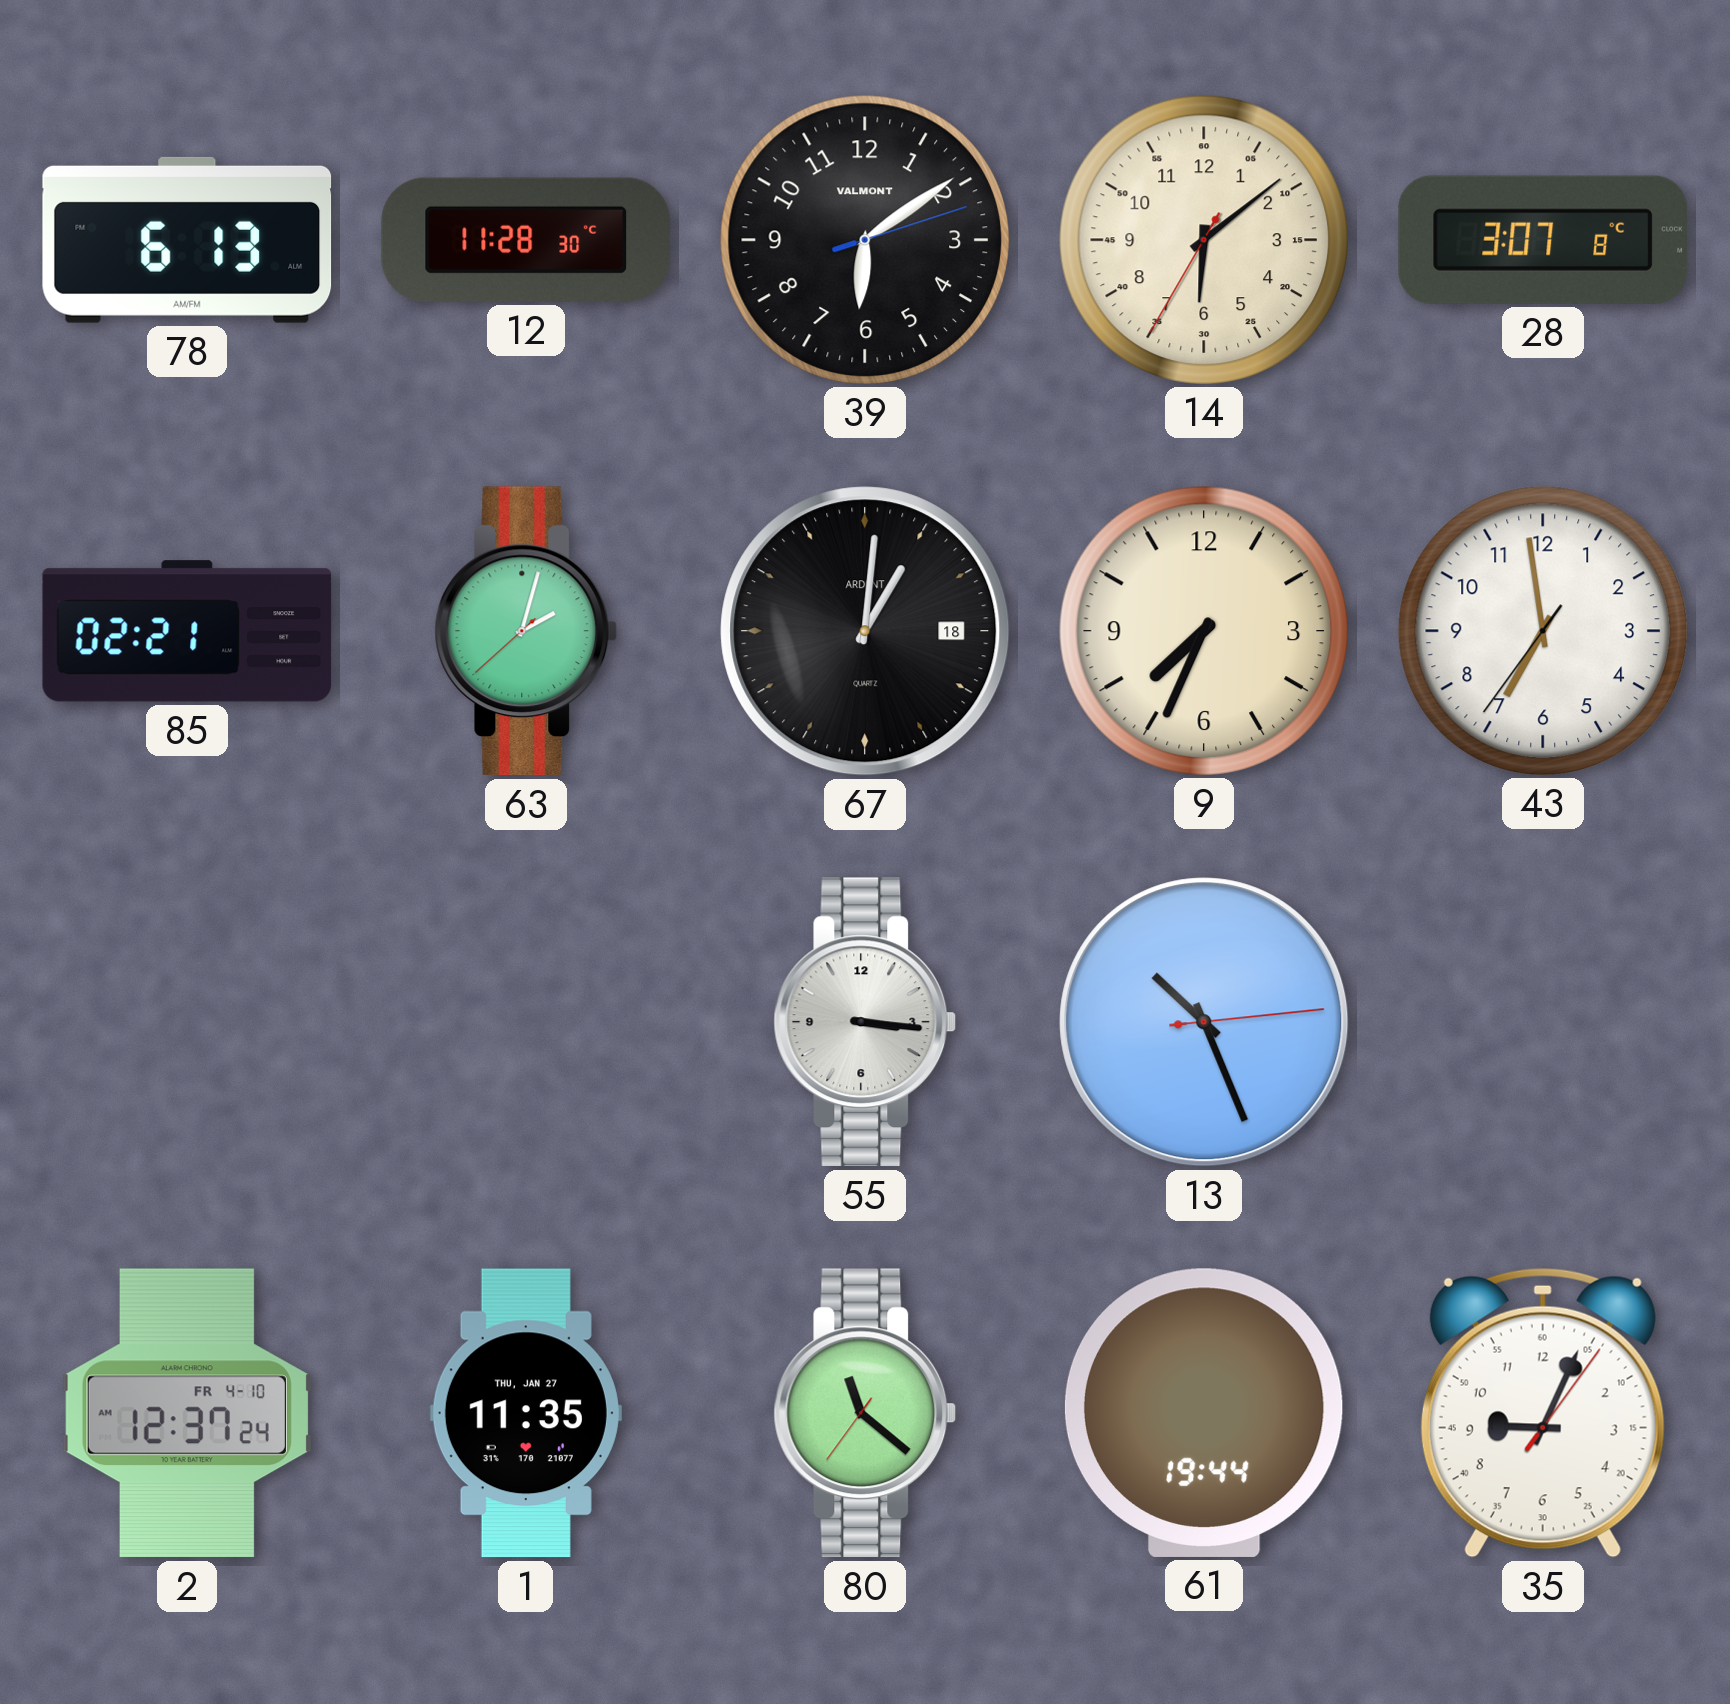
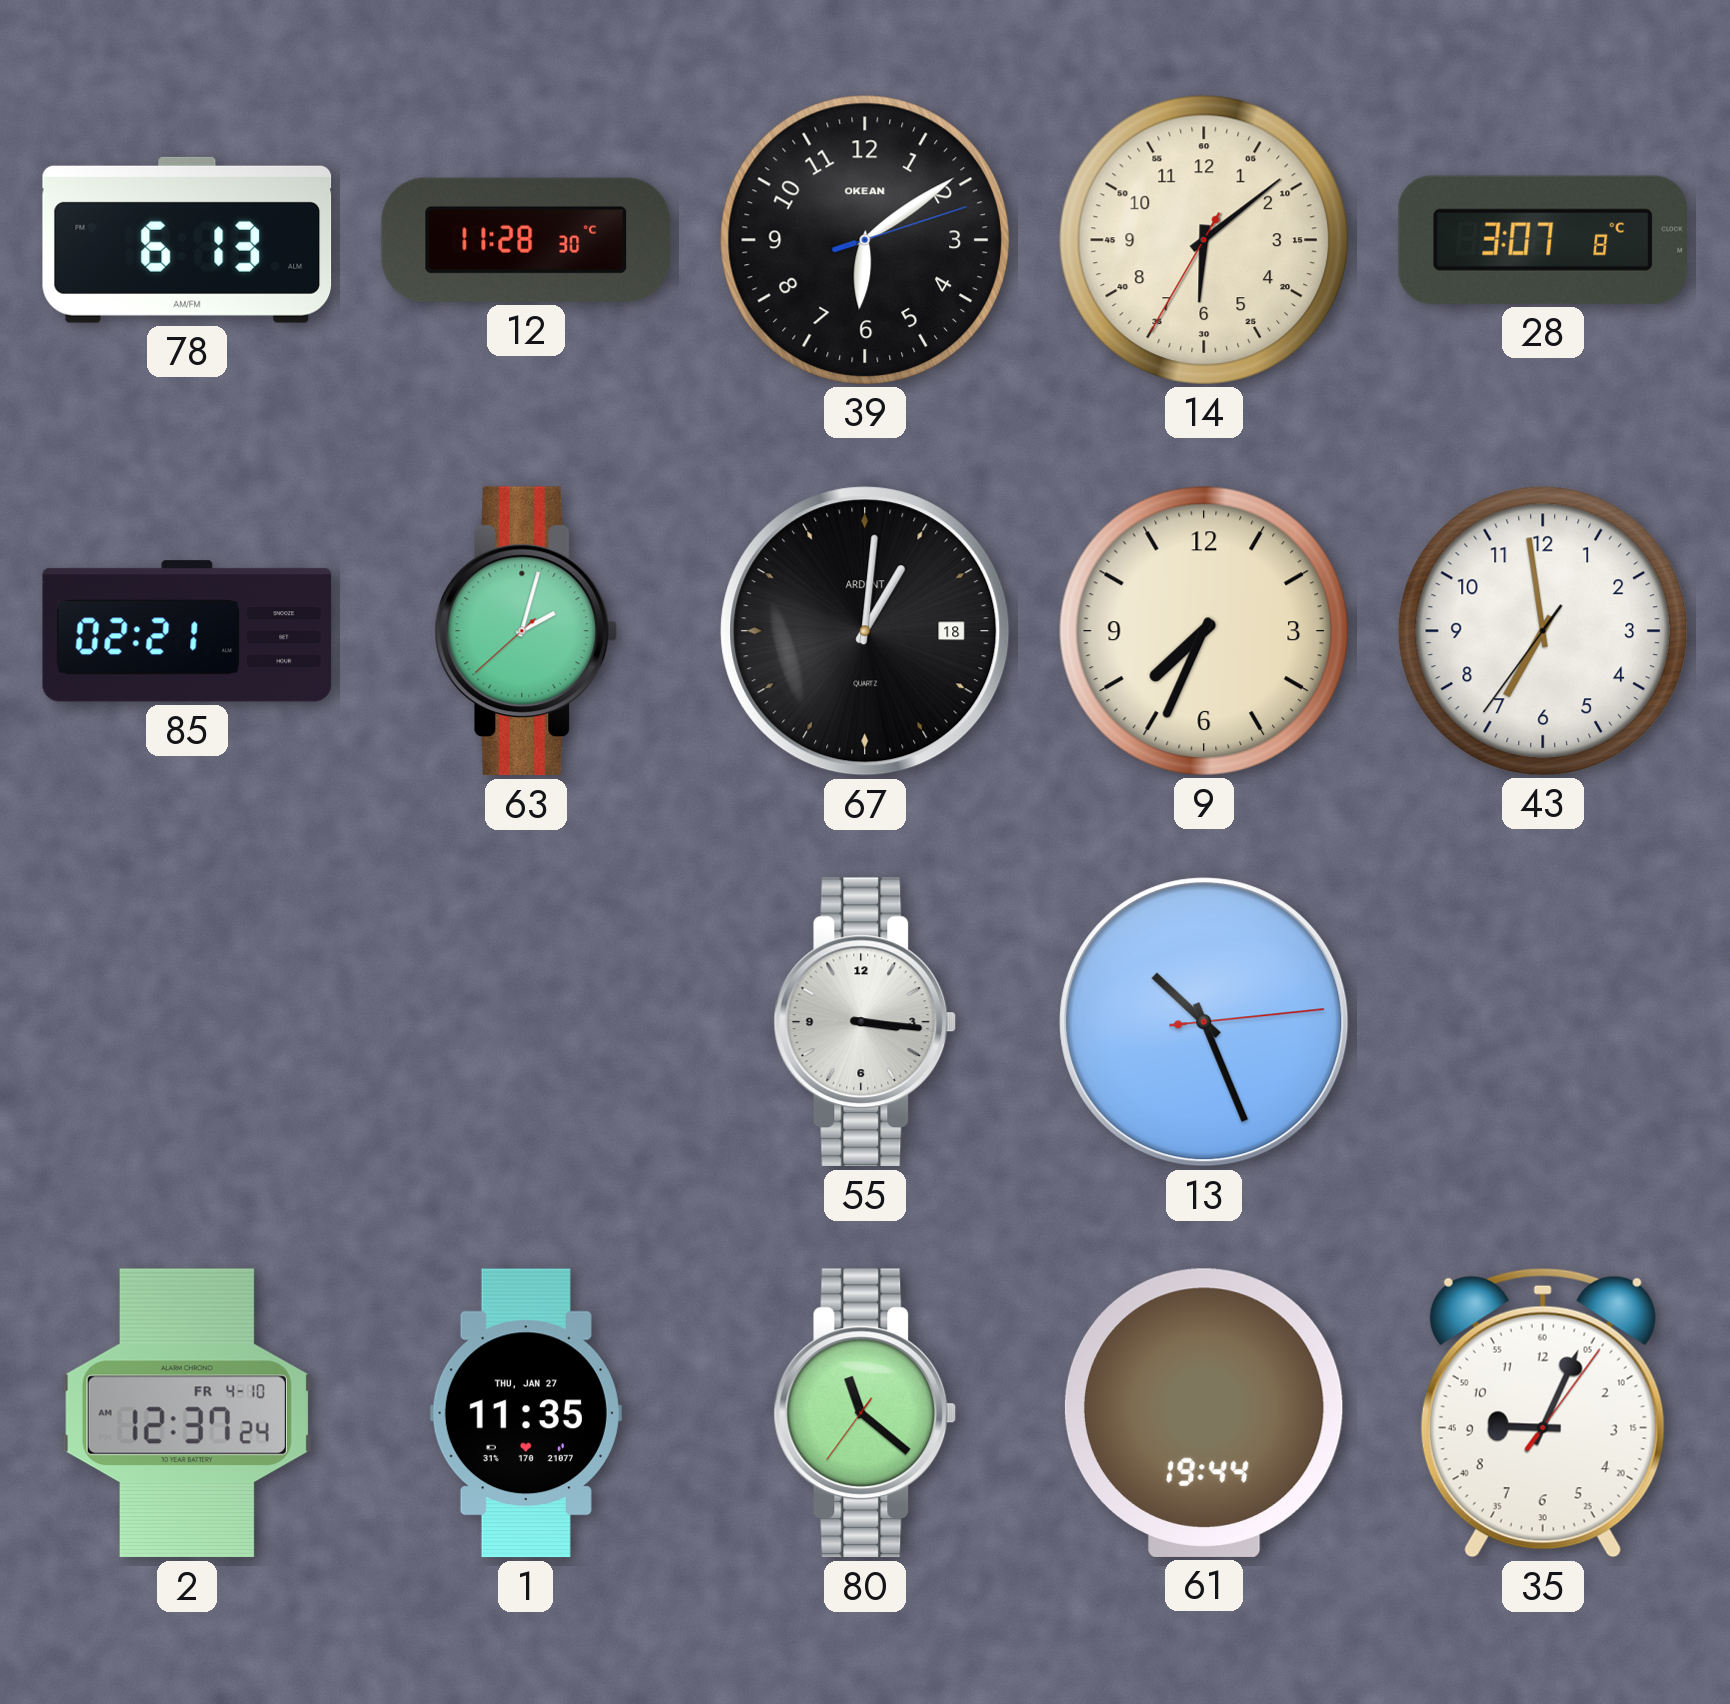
39 brand: VALMONT -> OKEAN
